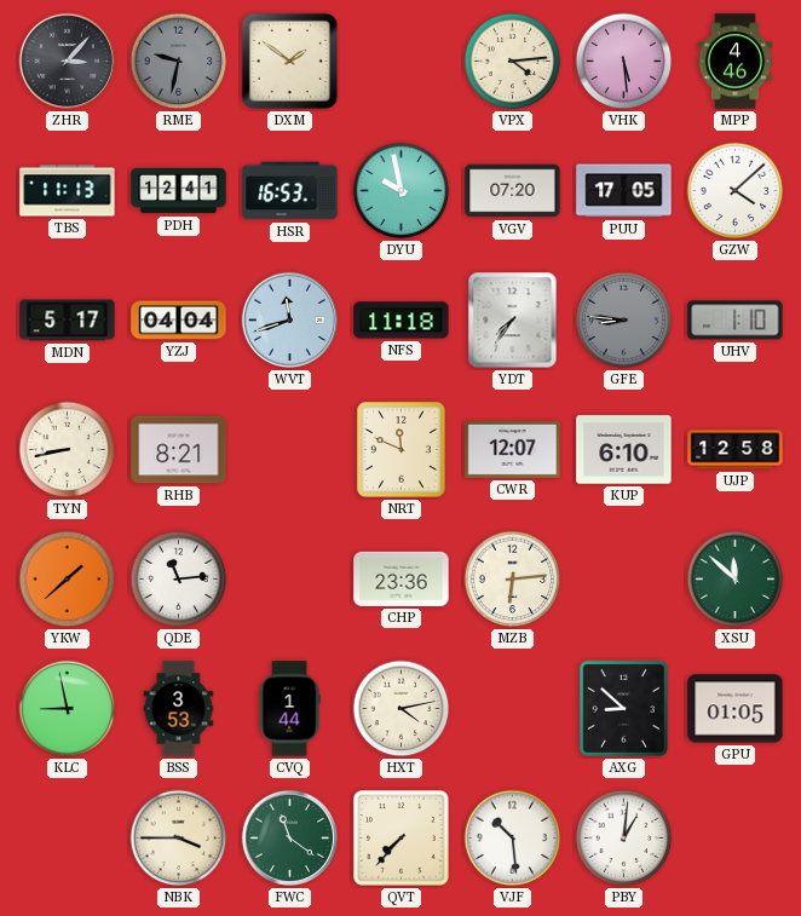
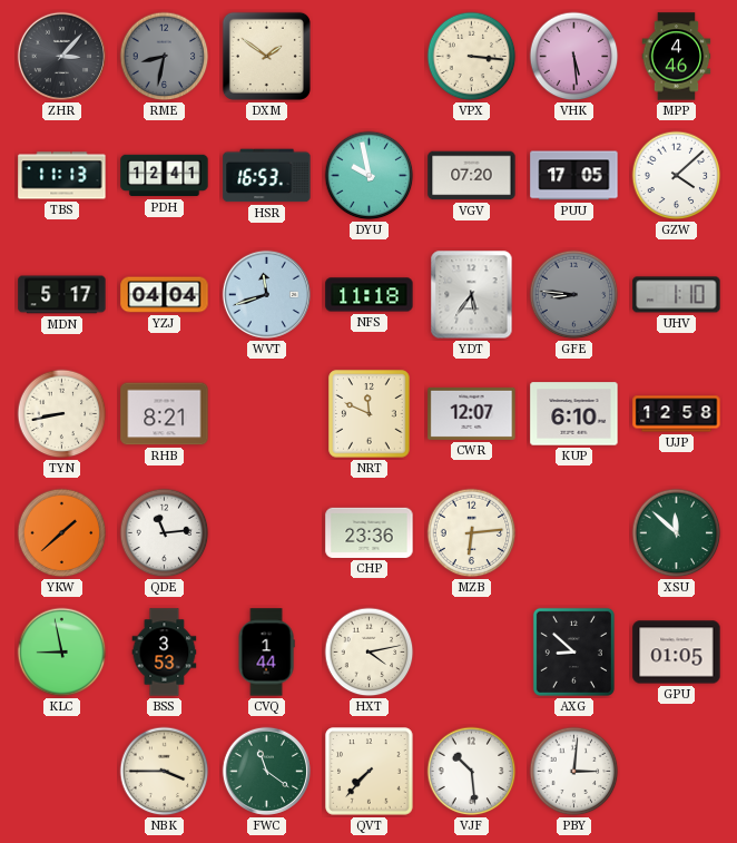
RME: 9:32 -> 8:32
VPX: 4:14 -> 3:16
YDT: 7:36 -> 5:36
PBY: 1:01 -> 3:01
